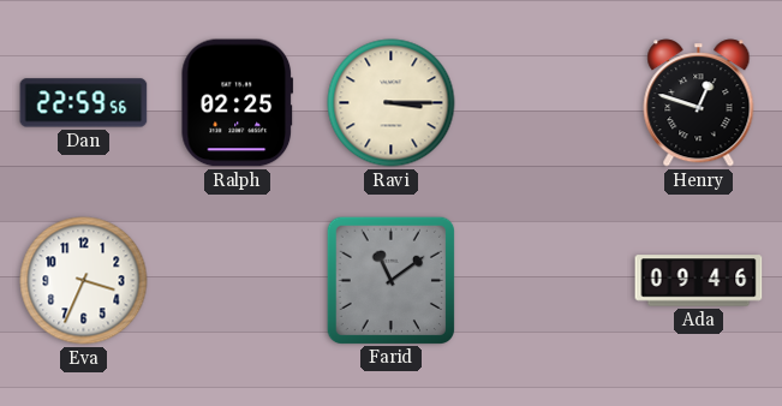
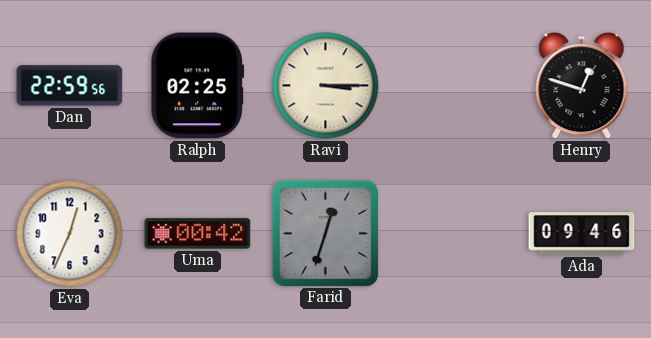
Eva: 3:34 -> 12:34
Uma: none -> 00:42
Farid: 11:09 -> 12:33
